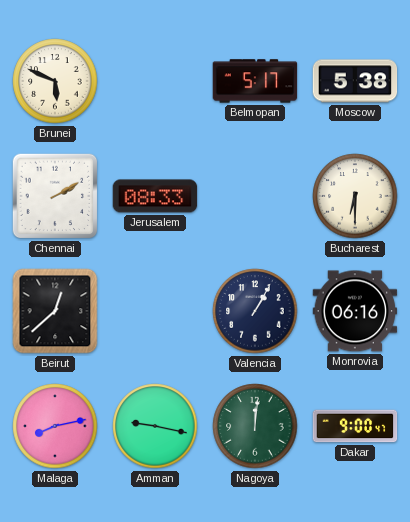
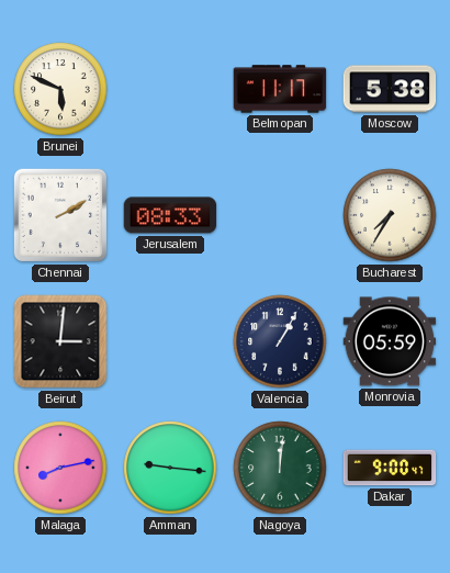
Belmopan: 5:17 -> 11:17
Bucharest: 6:30 -> 7:35
Beirut: 12:38 -> 3:01
Monrovia: 06:16 -> 05:59
Amman: 9:17 -> 9:16
